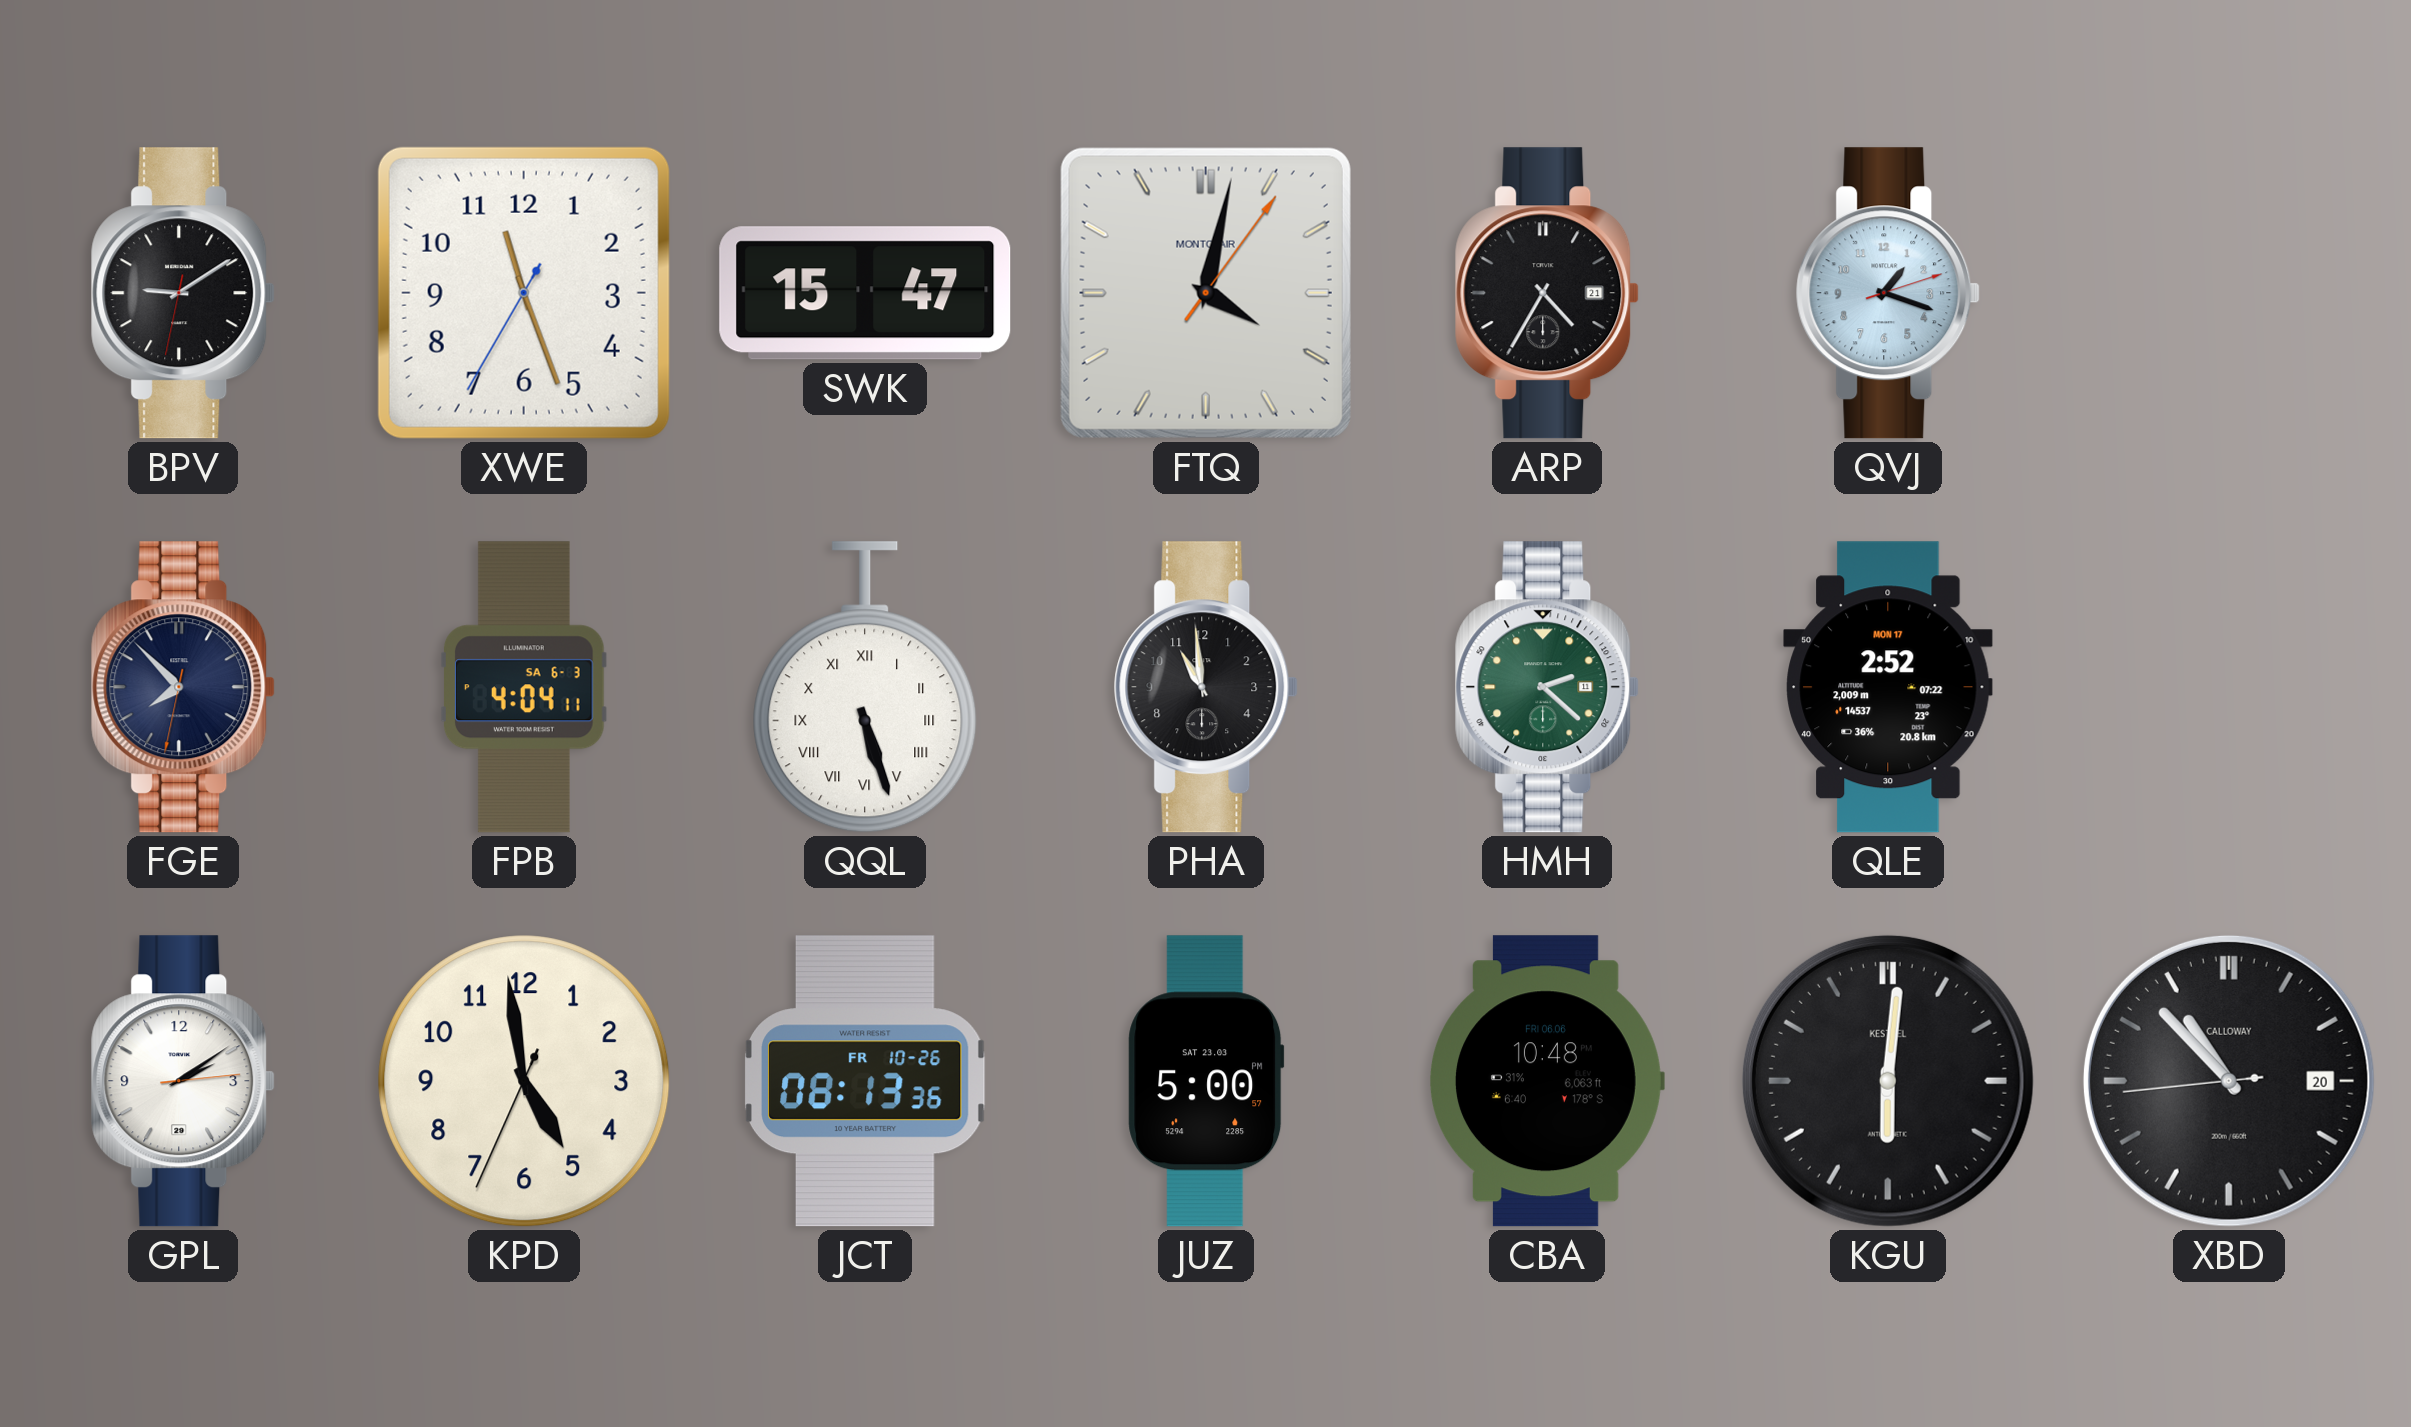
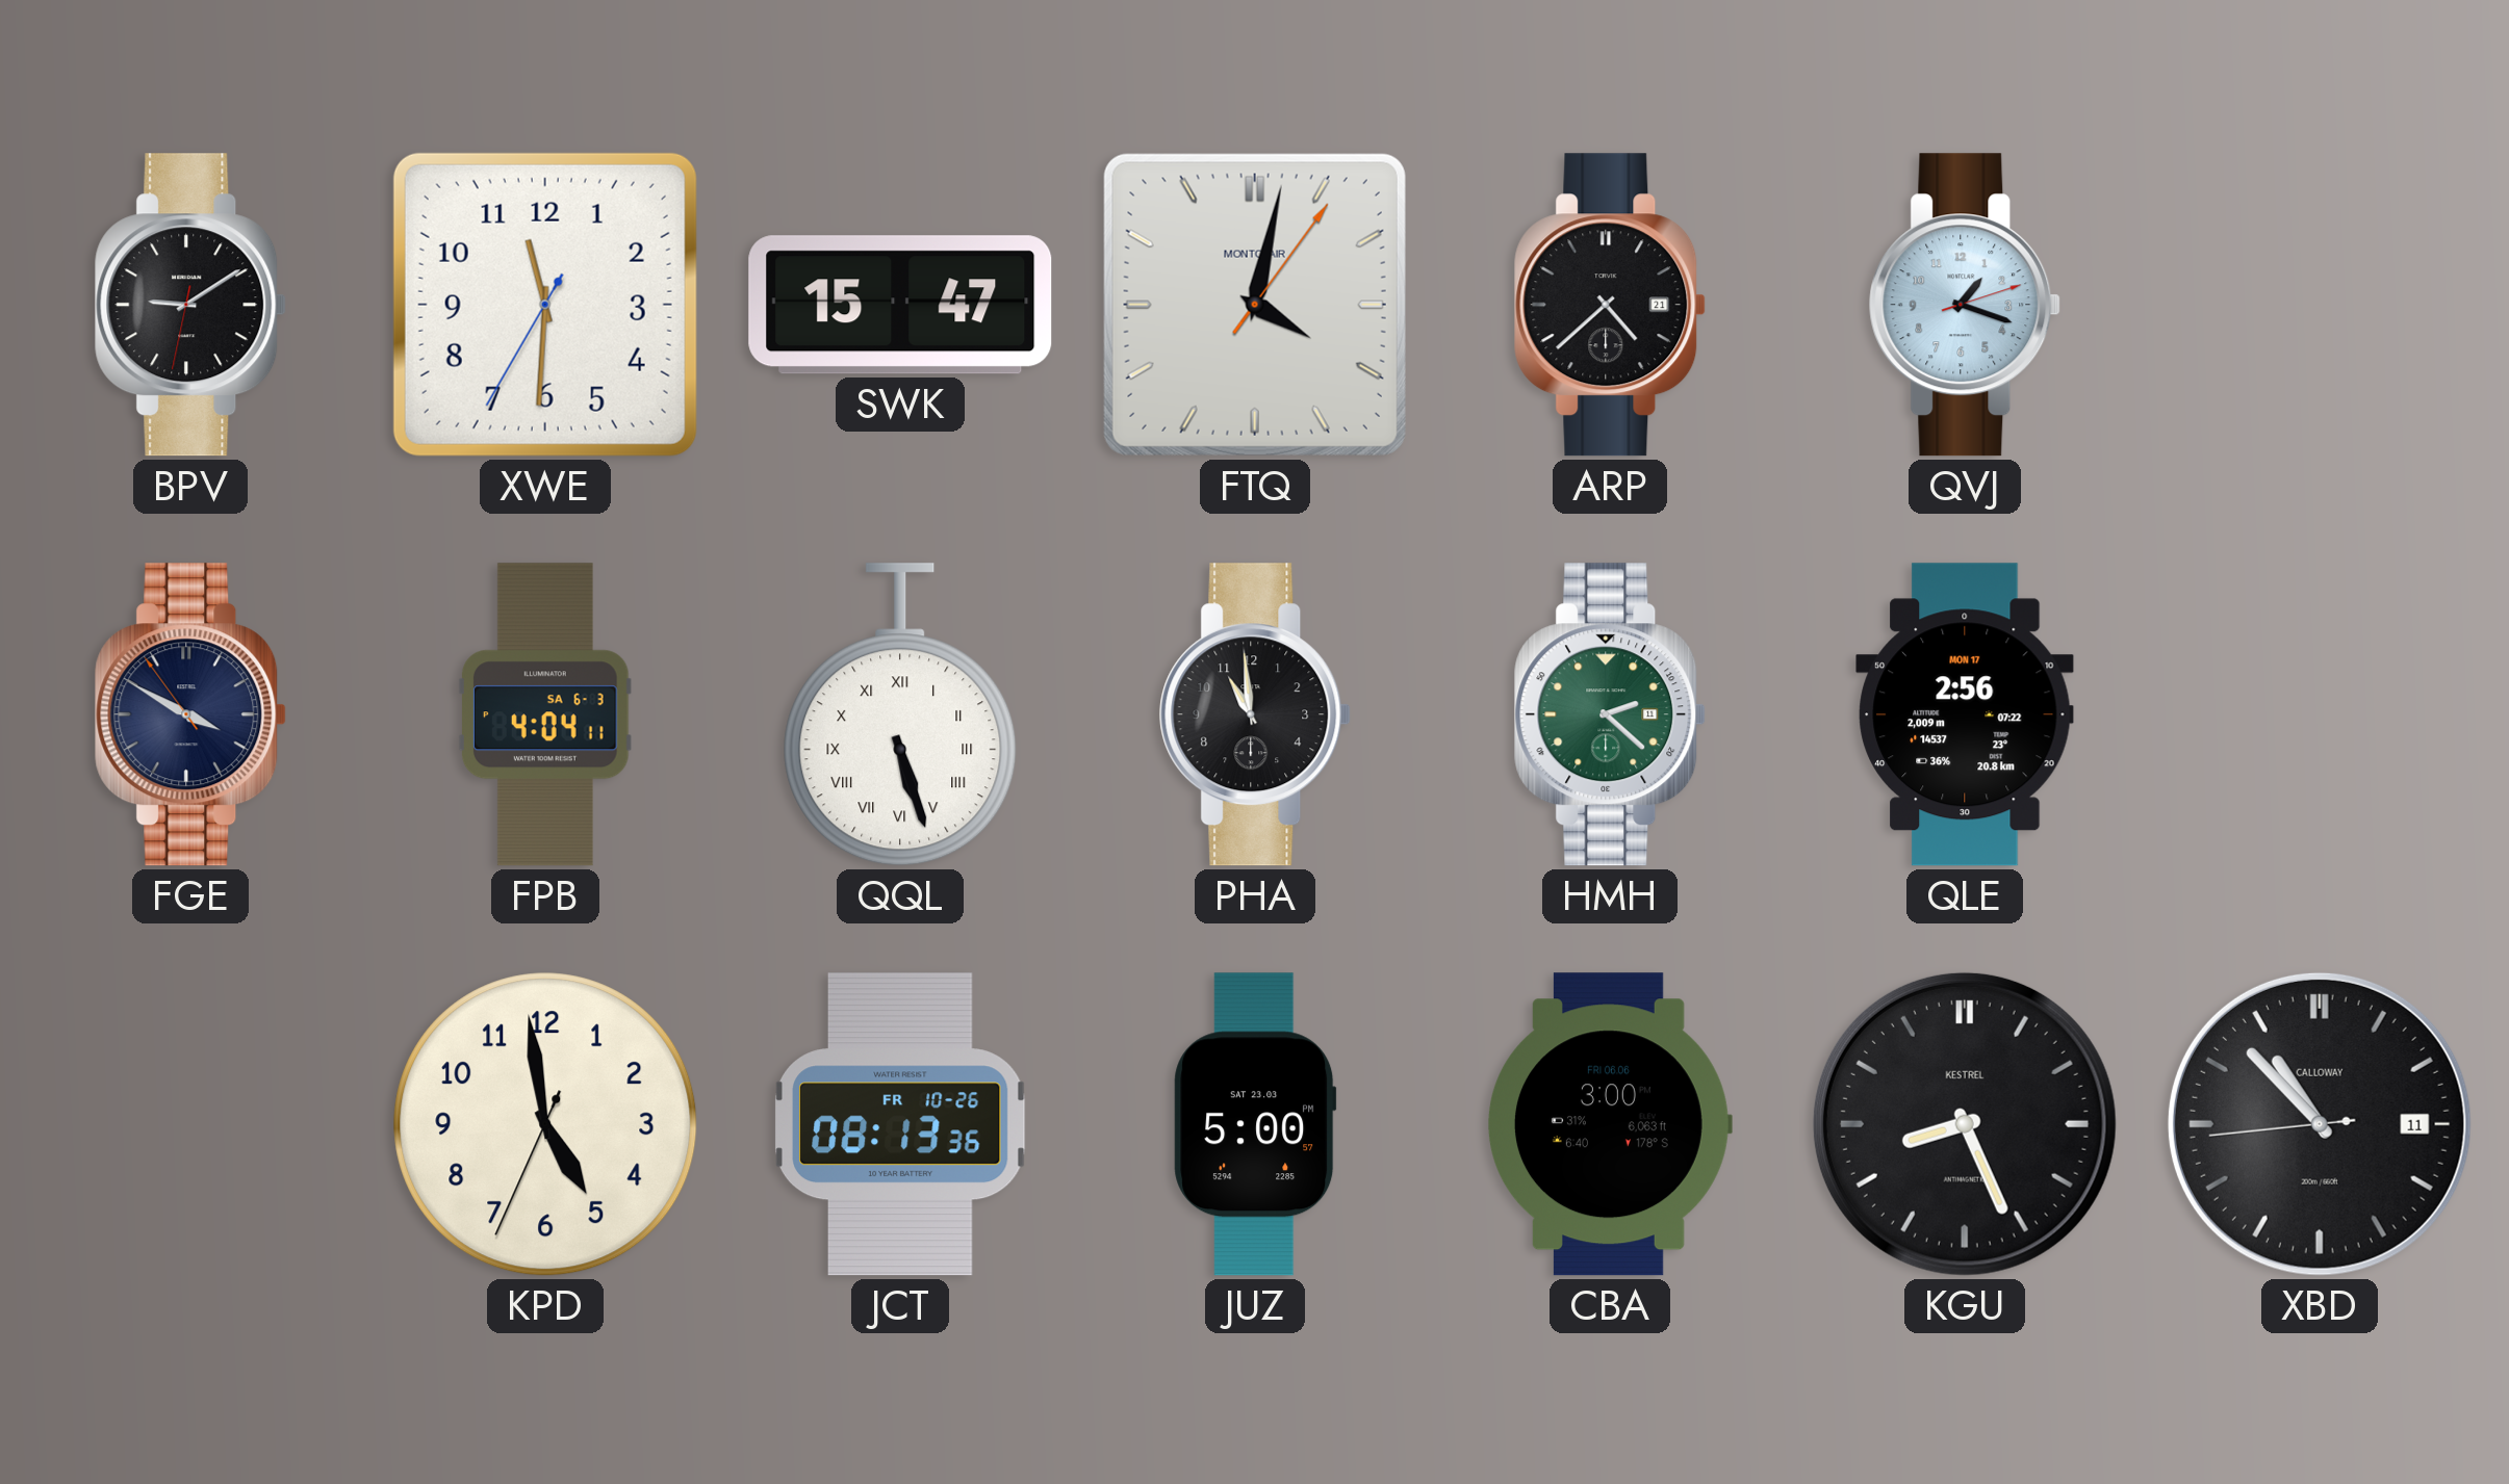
XWE: 11:26 -> 11:30
ARP: 4:35 -> 4:38
FGE: 7:52 -> 3:49
QLE: 2:52 -> 2:56
GPL: 2:09 -> none
CBA: 10:48 -> 3:00
KGU: 6:01 -> 8:26
XBD date: 20 -> 11
